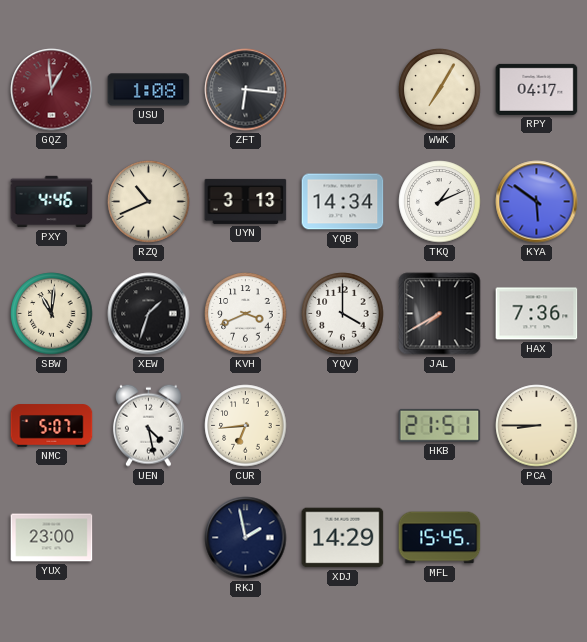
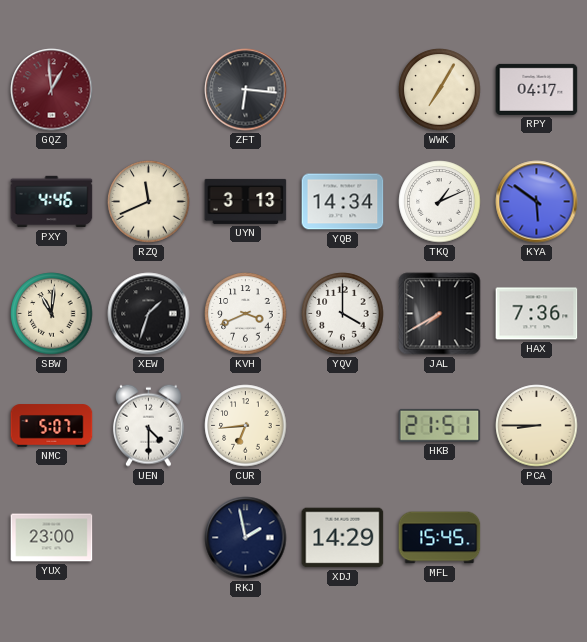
USU: 1:08 -> none
RZQ: 10:41 -> 11:41
UEN: 4:28 -> 4:30
